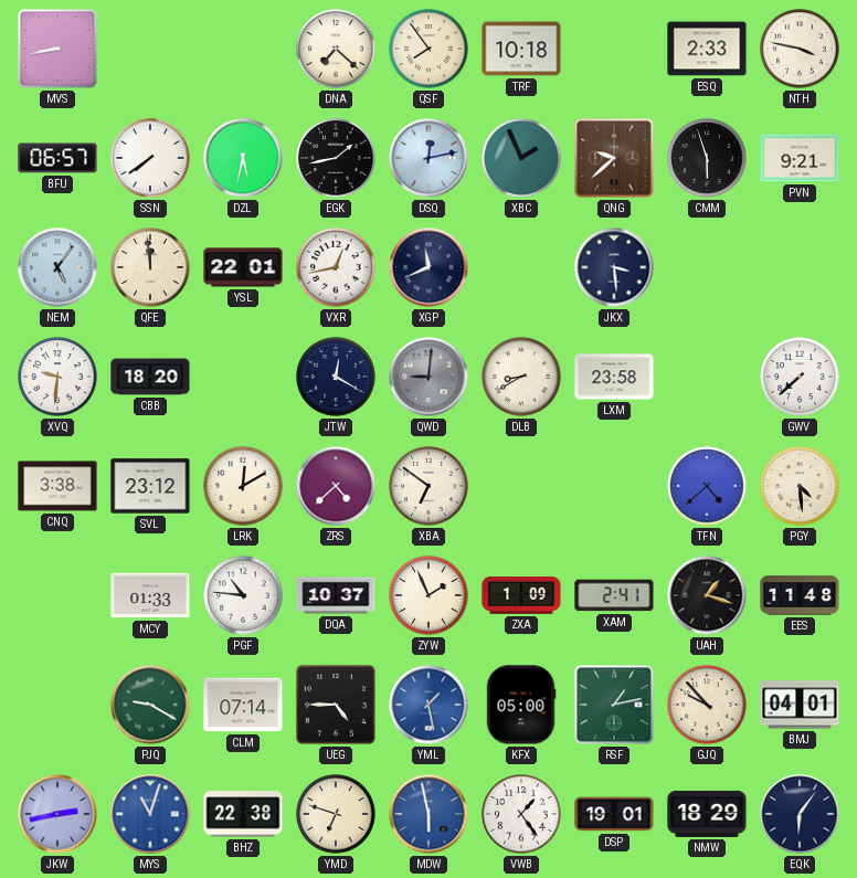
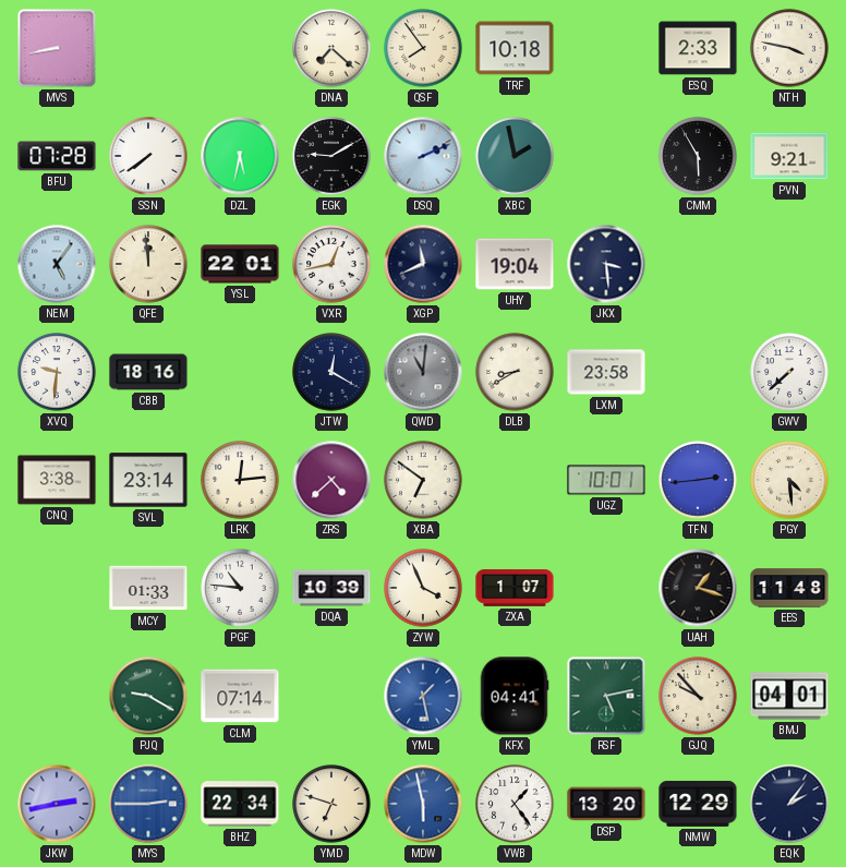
BFU: 06:57 -> 07:28
EGK: 1:43 -> 9:10
DSQ: 12:13 -> 2:11
XBC: 1:56 -> 1:58
QNG: 9:38 -> none
CMM: 5:57 -> 5:55
UHY: none -> 19:04
CBB: 18:20 -> 18:16
QWD: 9:01 -> 11:01
SVL: 23:12 -> 23:14
LRK: 12:10 -> 12:14
UGZ: none -> 10:01
TFN: 4:38 -> 2:44
DQA: 10:37 -> 10:39
ZYW: 1:56 -> 3:56
ZXA: 1:09 -> 1:07
XAM: 2:41 -> none
UEG: 4:45 -> none
KFX: 05:00 -> 04:41
RSF: 1:13 -> 5:13
MYS: 11:03 -> 2:45
BHZ: 22:38 -> 22:34
DSP: 19:01 -> 13:20
NMW: 18:29 -> 12:29
EQK: 6:06 -> 2:06
